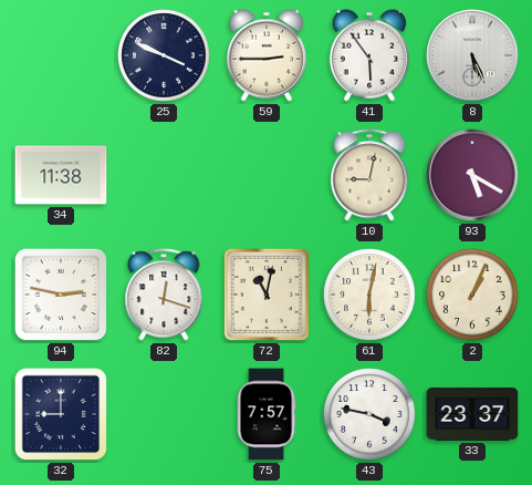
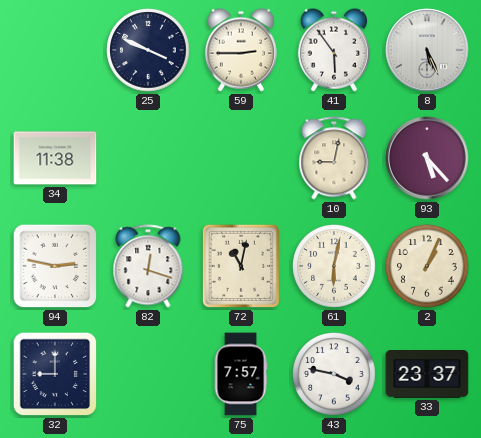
93: 5:20 -> 5:23
